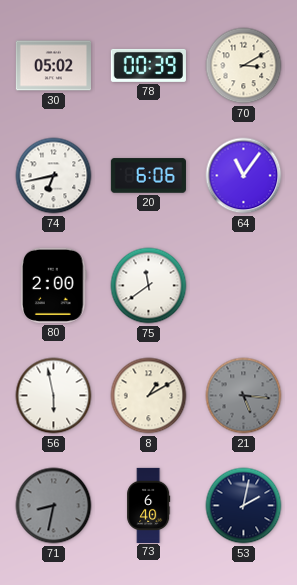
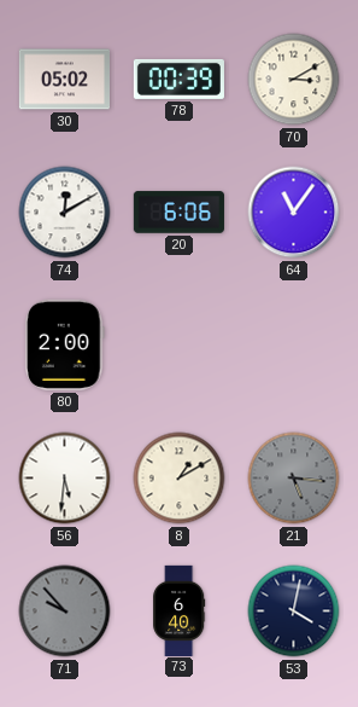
74: 6:43 -> 12:10
75: 11:39 -> none
56: 5:58 -> 5:31
71: 8:32 -> 9:53
53: 2:02 -> 4:02
